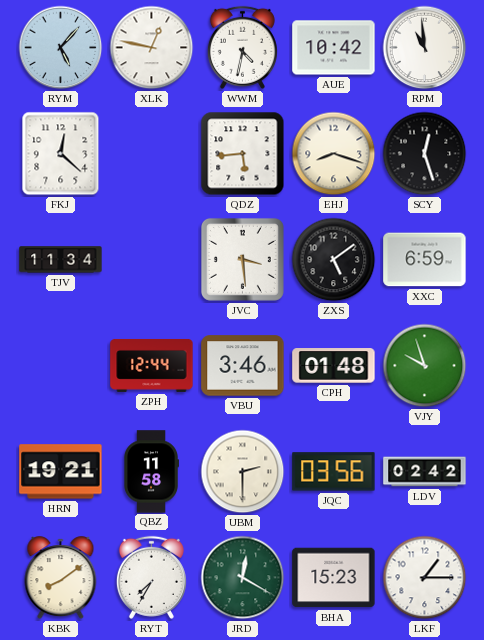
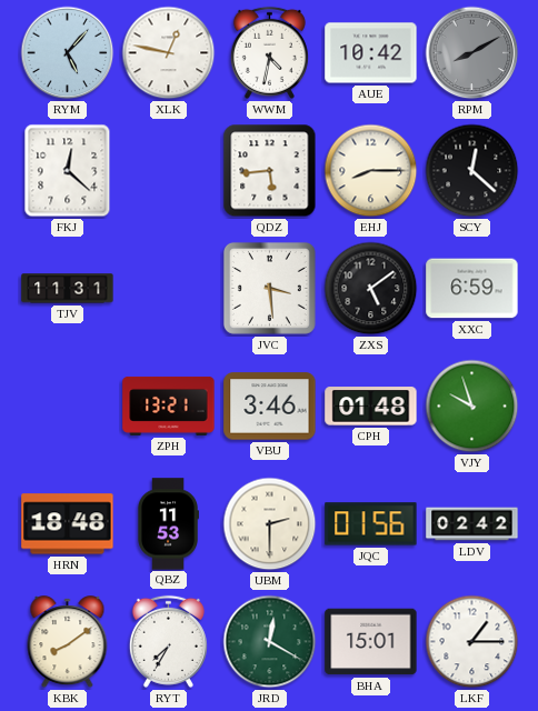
RPM: 10:59 -> 8:10
RPM dial: white -> grey
EHJ: 8:18 -> 8:15
SCY: 12:27 -> 12:22
TJV: 11:34 -> 11:31
ZPH: 12:44 -> 13:21
HRN: 19:21 -> 18:48
QBZ: 11:58 -> 11:53
JQC: 03:56 -> 01:56
BHA: 15:23 -> 15:01
